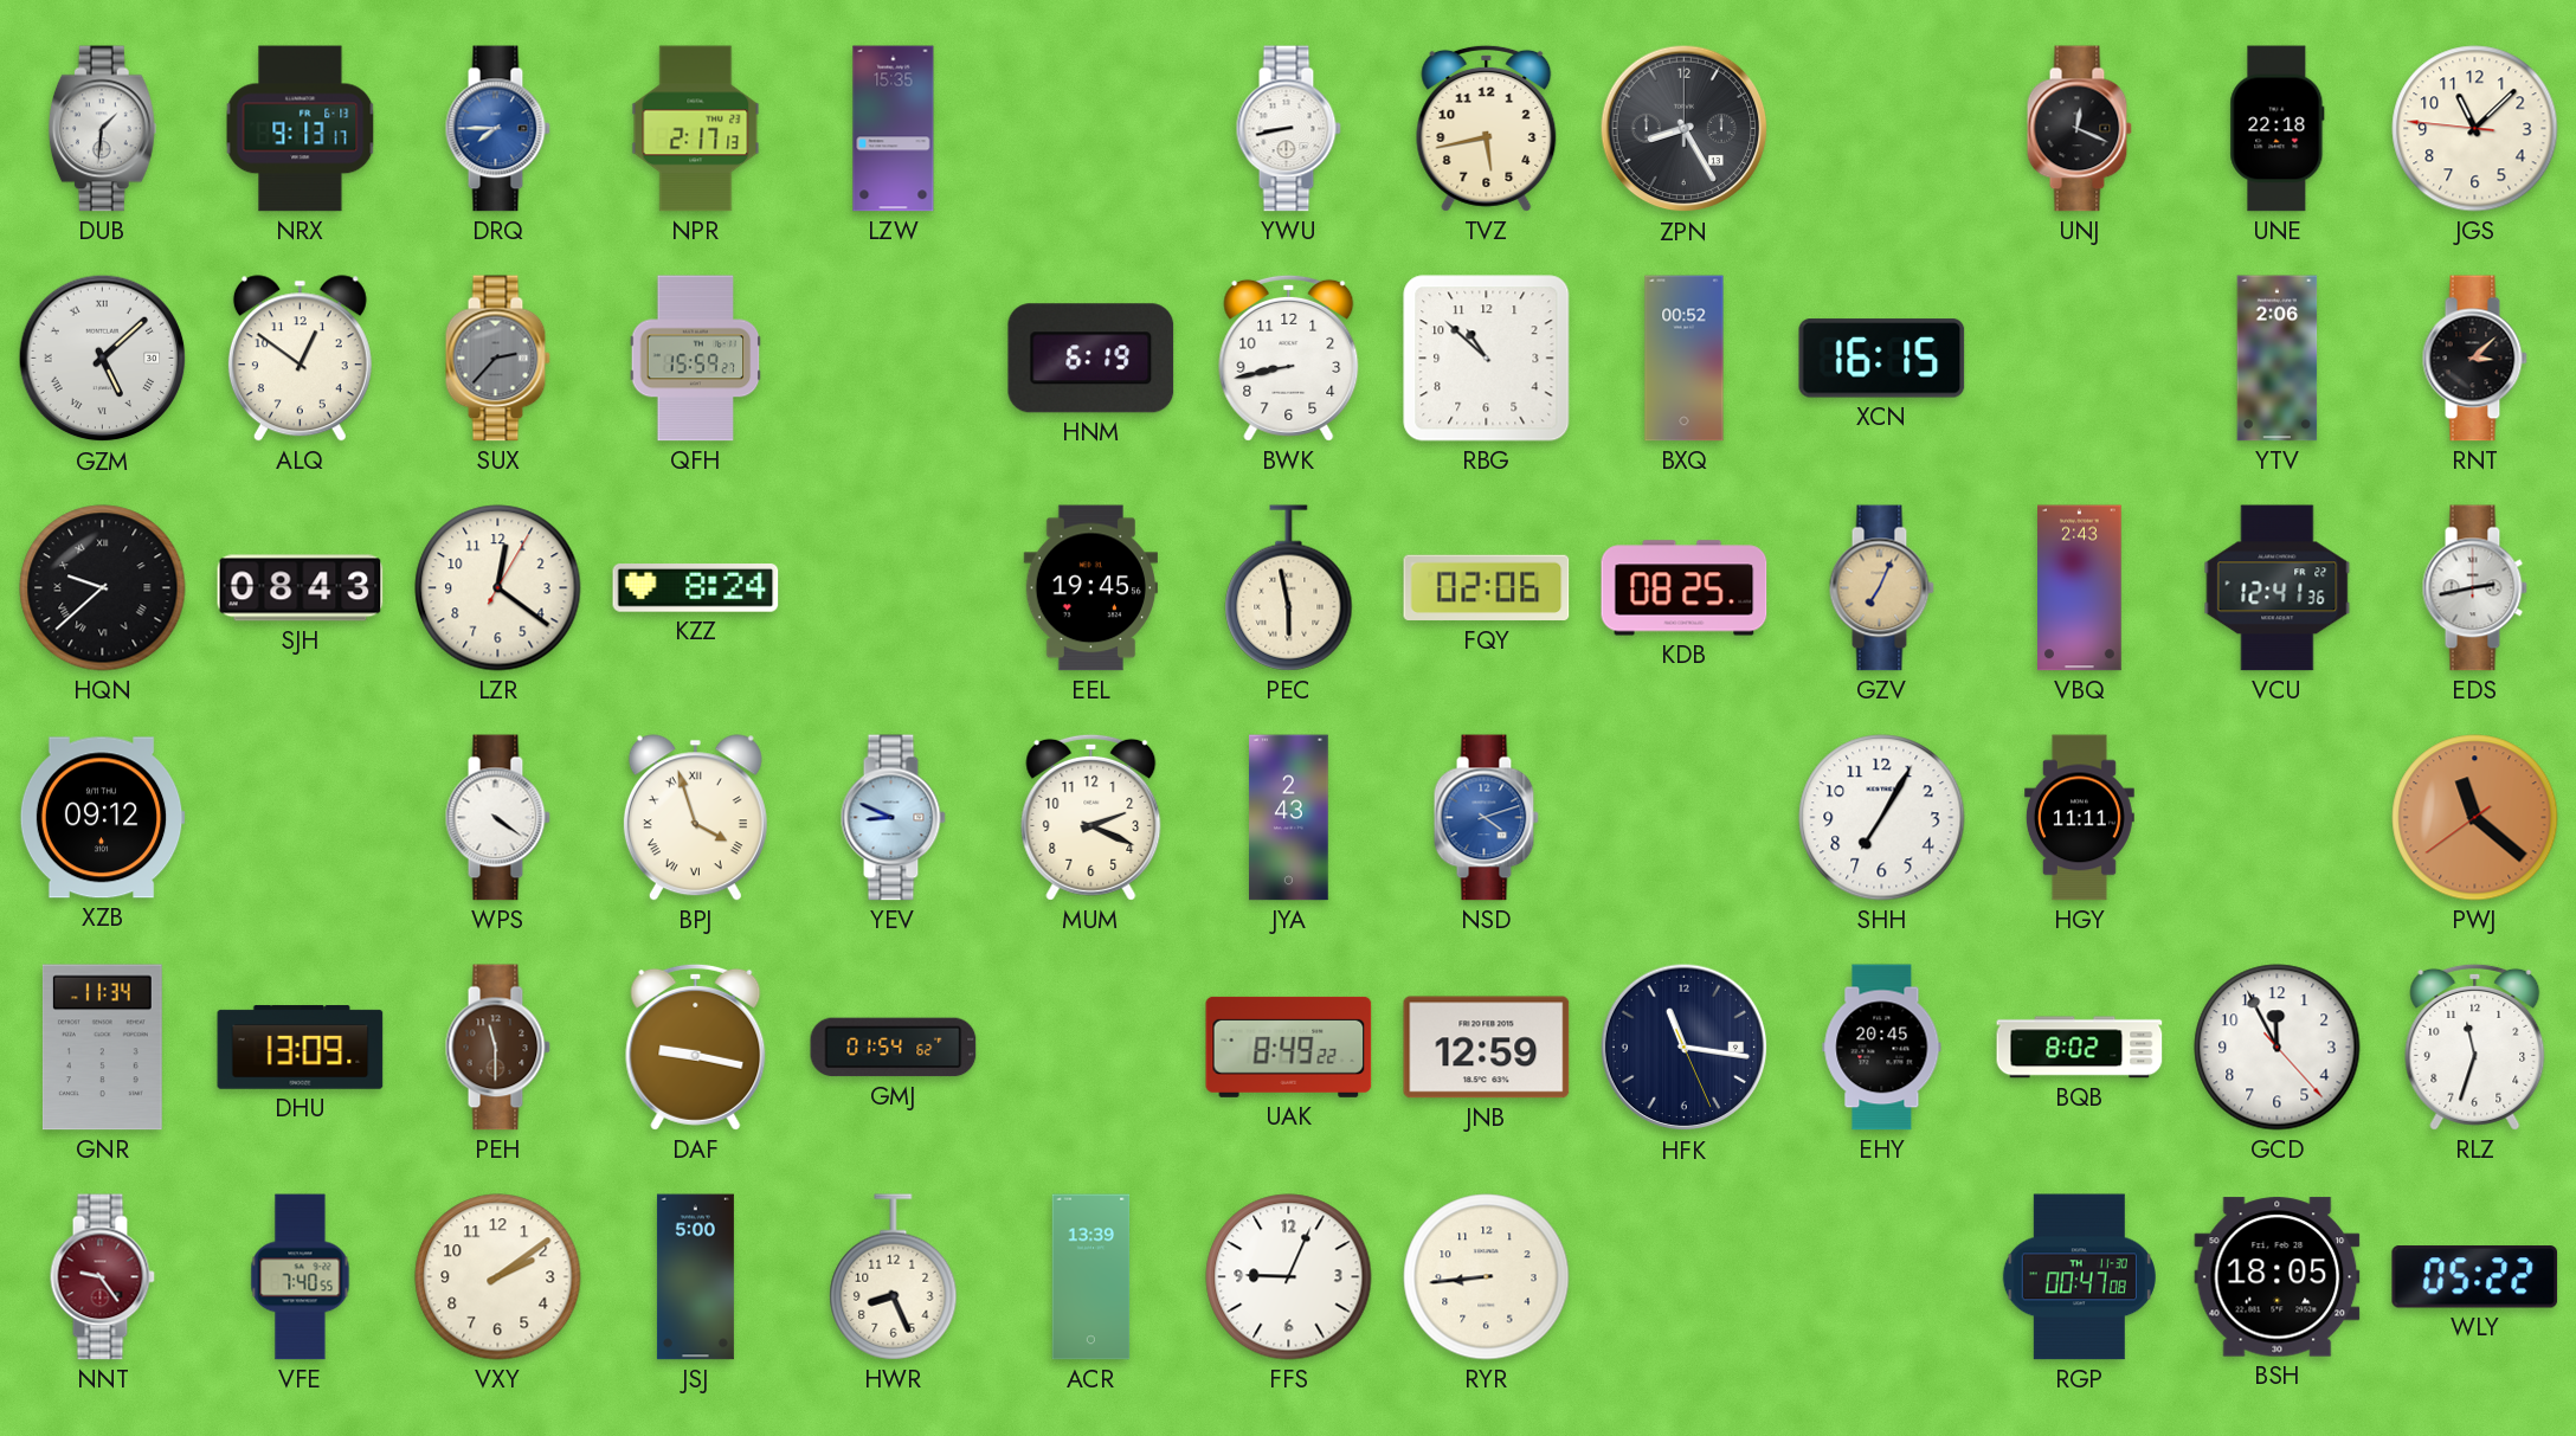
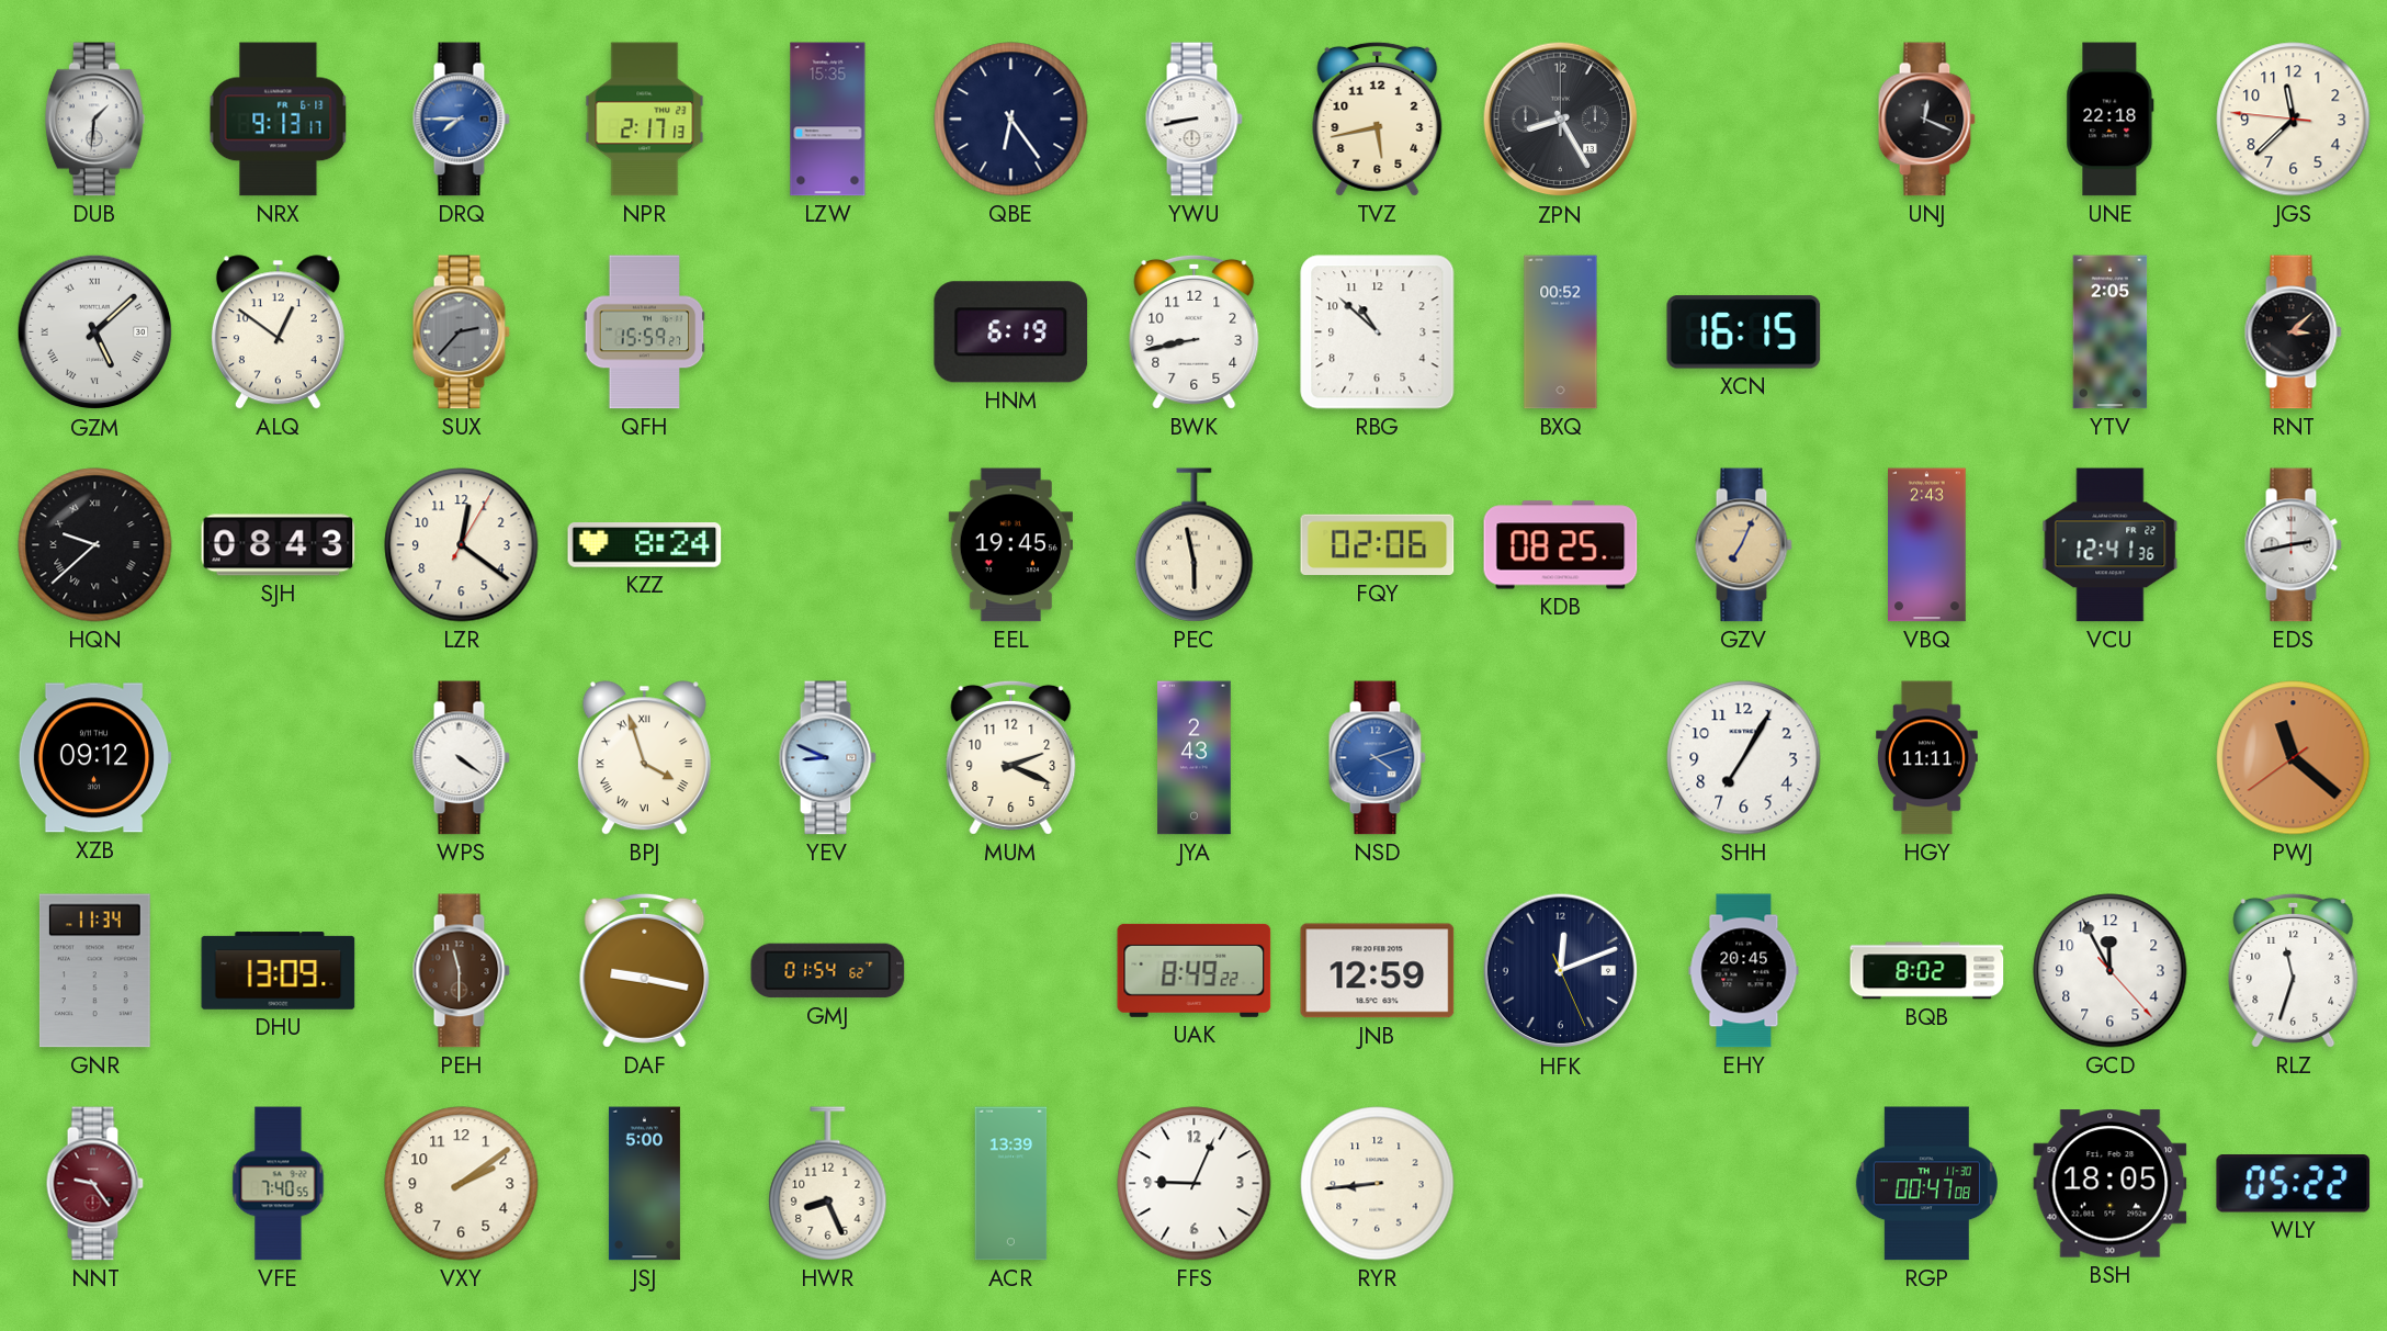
QBE: none -> 6:24
JGS: 11:07 -> 11:37
YTV: 2:06 -> 2:05
HFK: 11:16 -> 12:11
